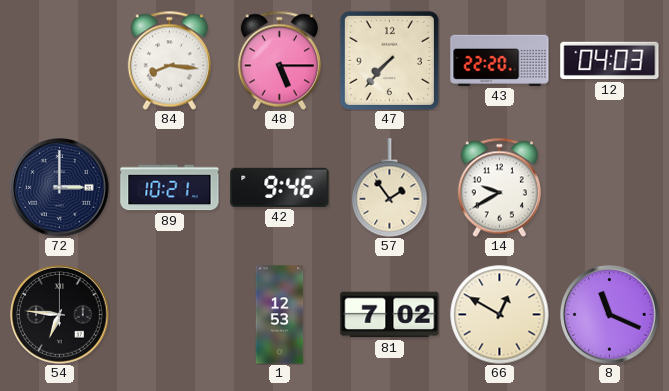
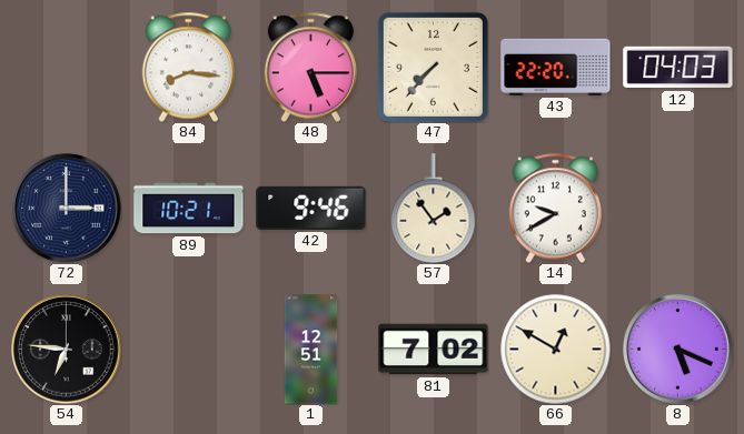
1: 12:53 -> 12:51
8: 11:19 -> 5:19
